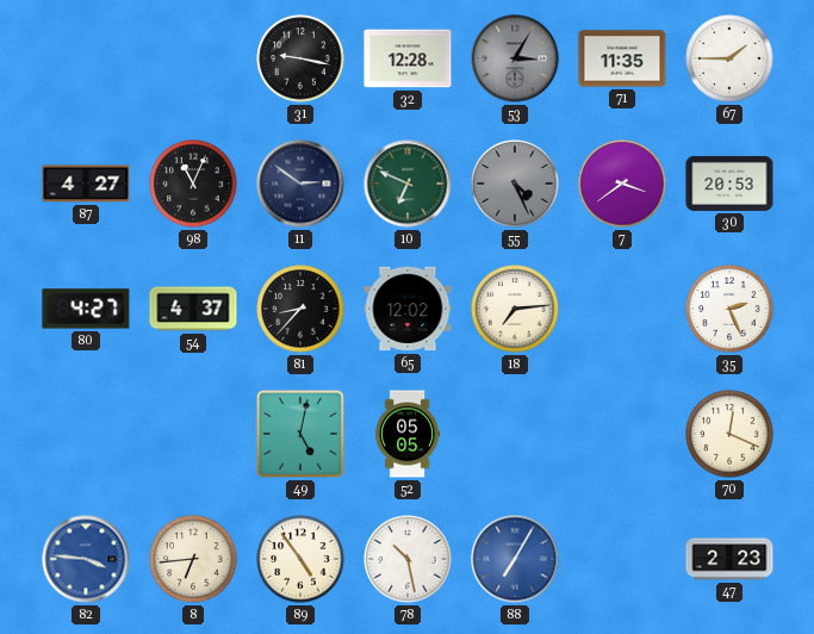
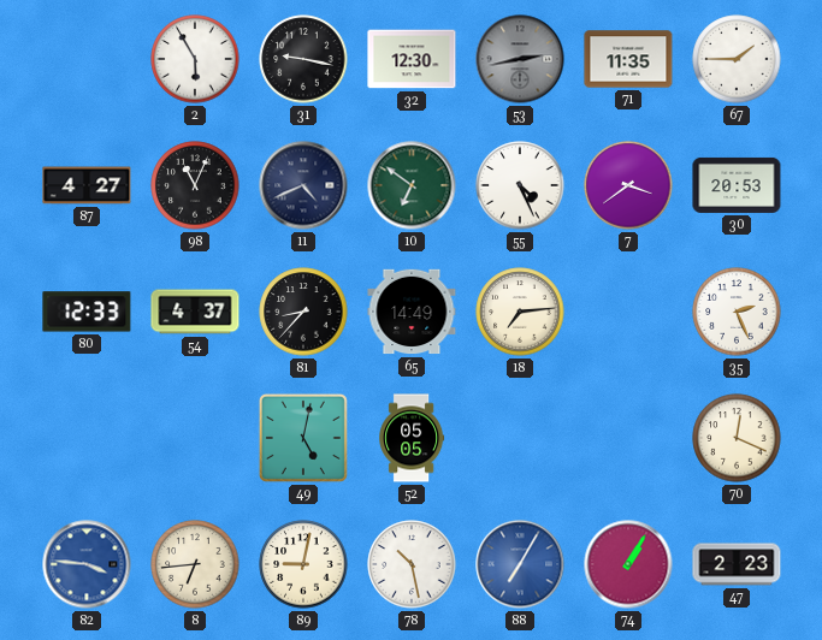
2: none -> 5:55
32: 12:28 -> 12:30
53: 3:05 -> 2:43
11: 2:51 -> 4:41
10: 6:49 -> 6:51
55 dial: grey -> white
80: 4:27 -> 12:33
65: 12:02 -> 14:49
89: 4:54 -> 9:02
74: none -> 1:05
